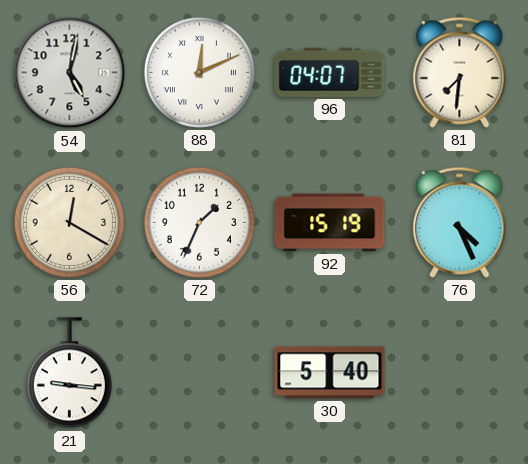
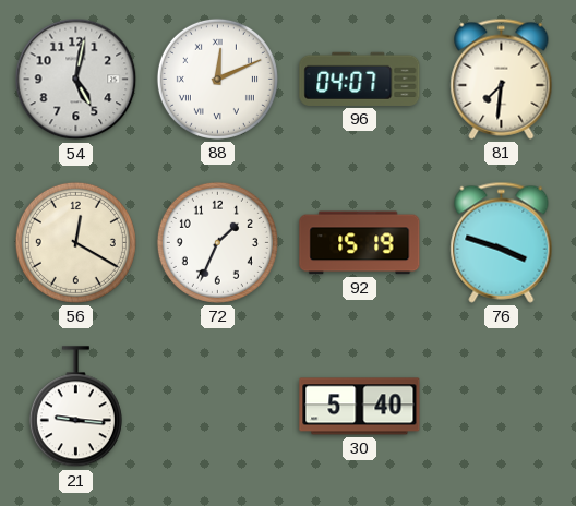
76: 4:26 -> 3:48
